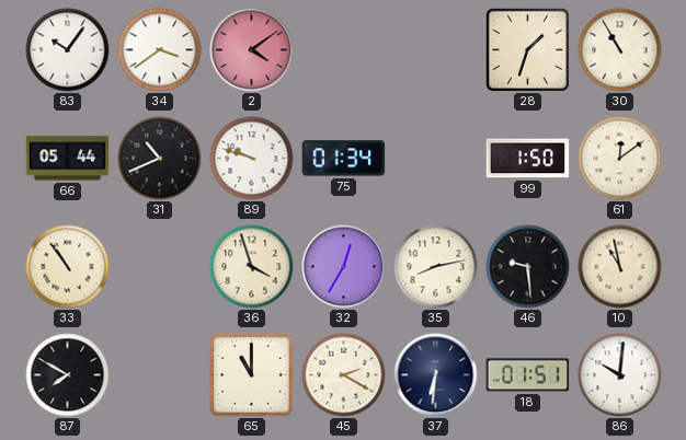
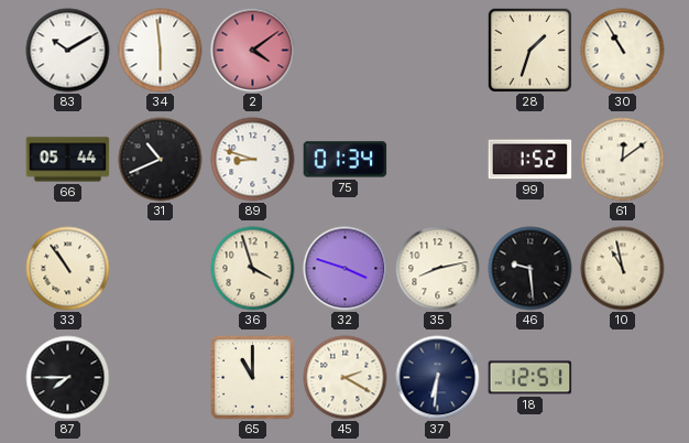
83: 10:06 -> 10:10
34: 3:39 -> 5:59
89: 9:48 -> 8:48
99: 1:50 -> 1:52
32: 12:35 -> 3:48
87: 7:50 -> 7:45
18: 01:51 -> 12:51
86: 10:01 -> none
